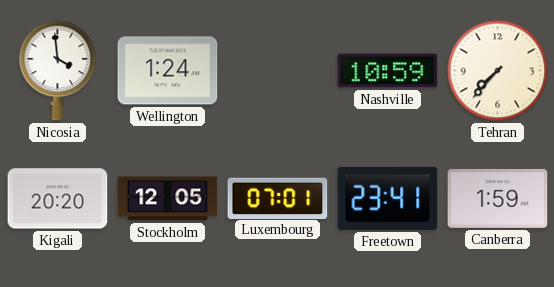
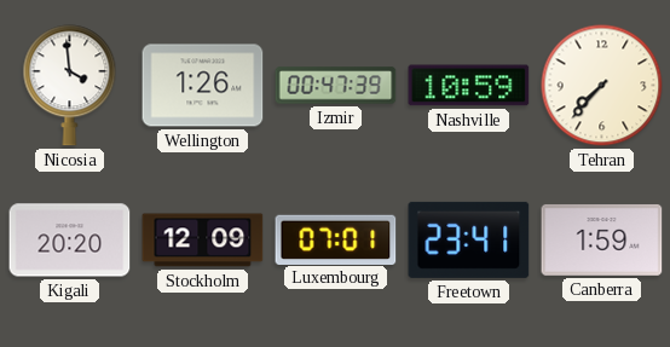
Wellington: 1:24 -> 1:26
Izmir: none -> 00:47
Stockholm: 12:05 -> 12:09
